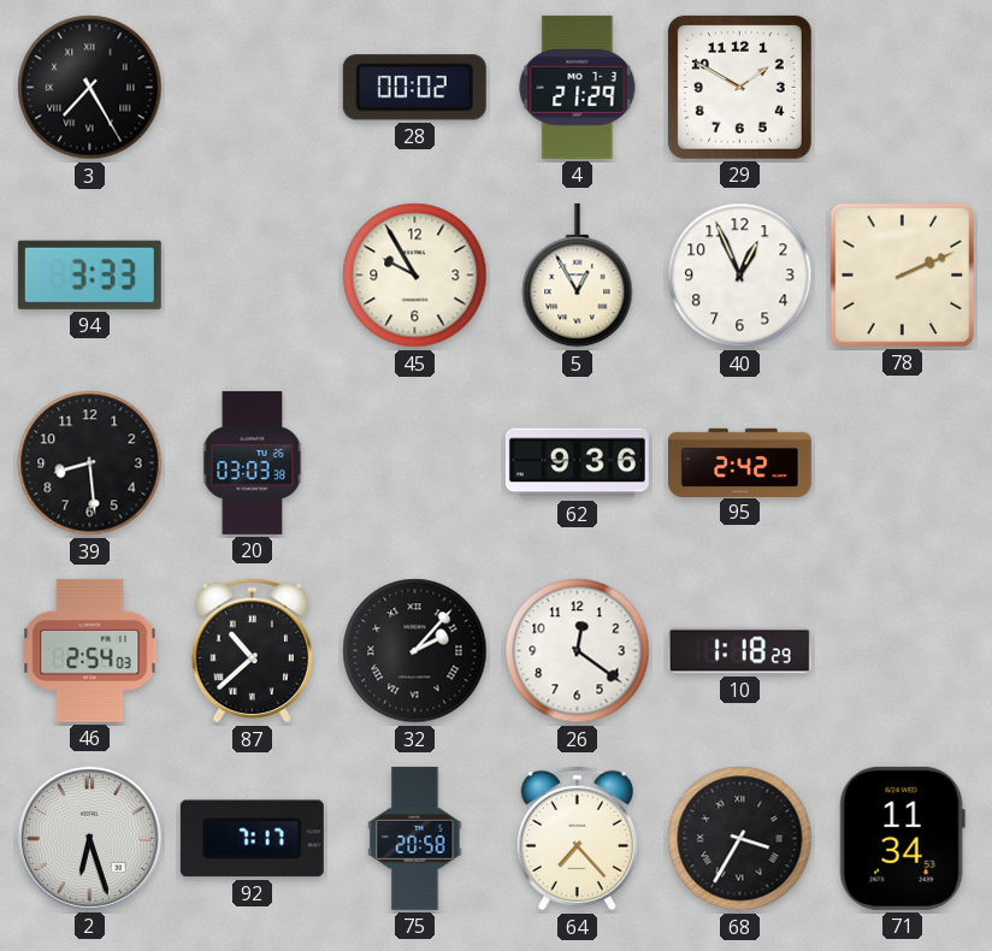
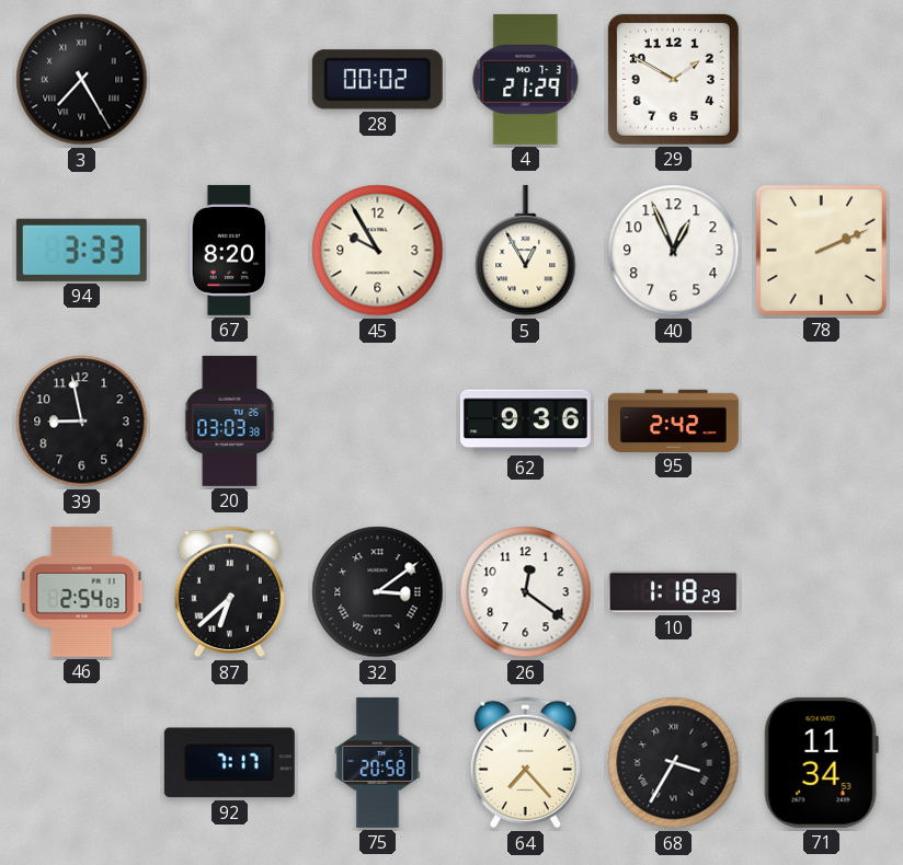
67: none -> 8:20
39: 8:29 -> 8:58
87: 10:38 -> 6:38
32: 2:07 -> 3:09
2: 6:27 -> none
